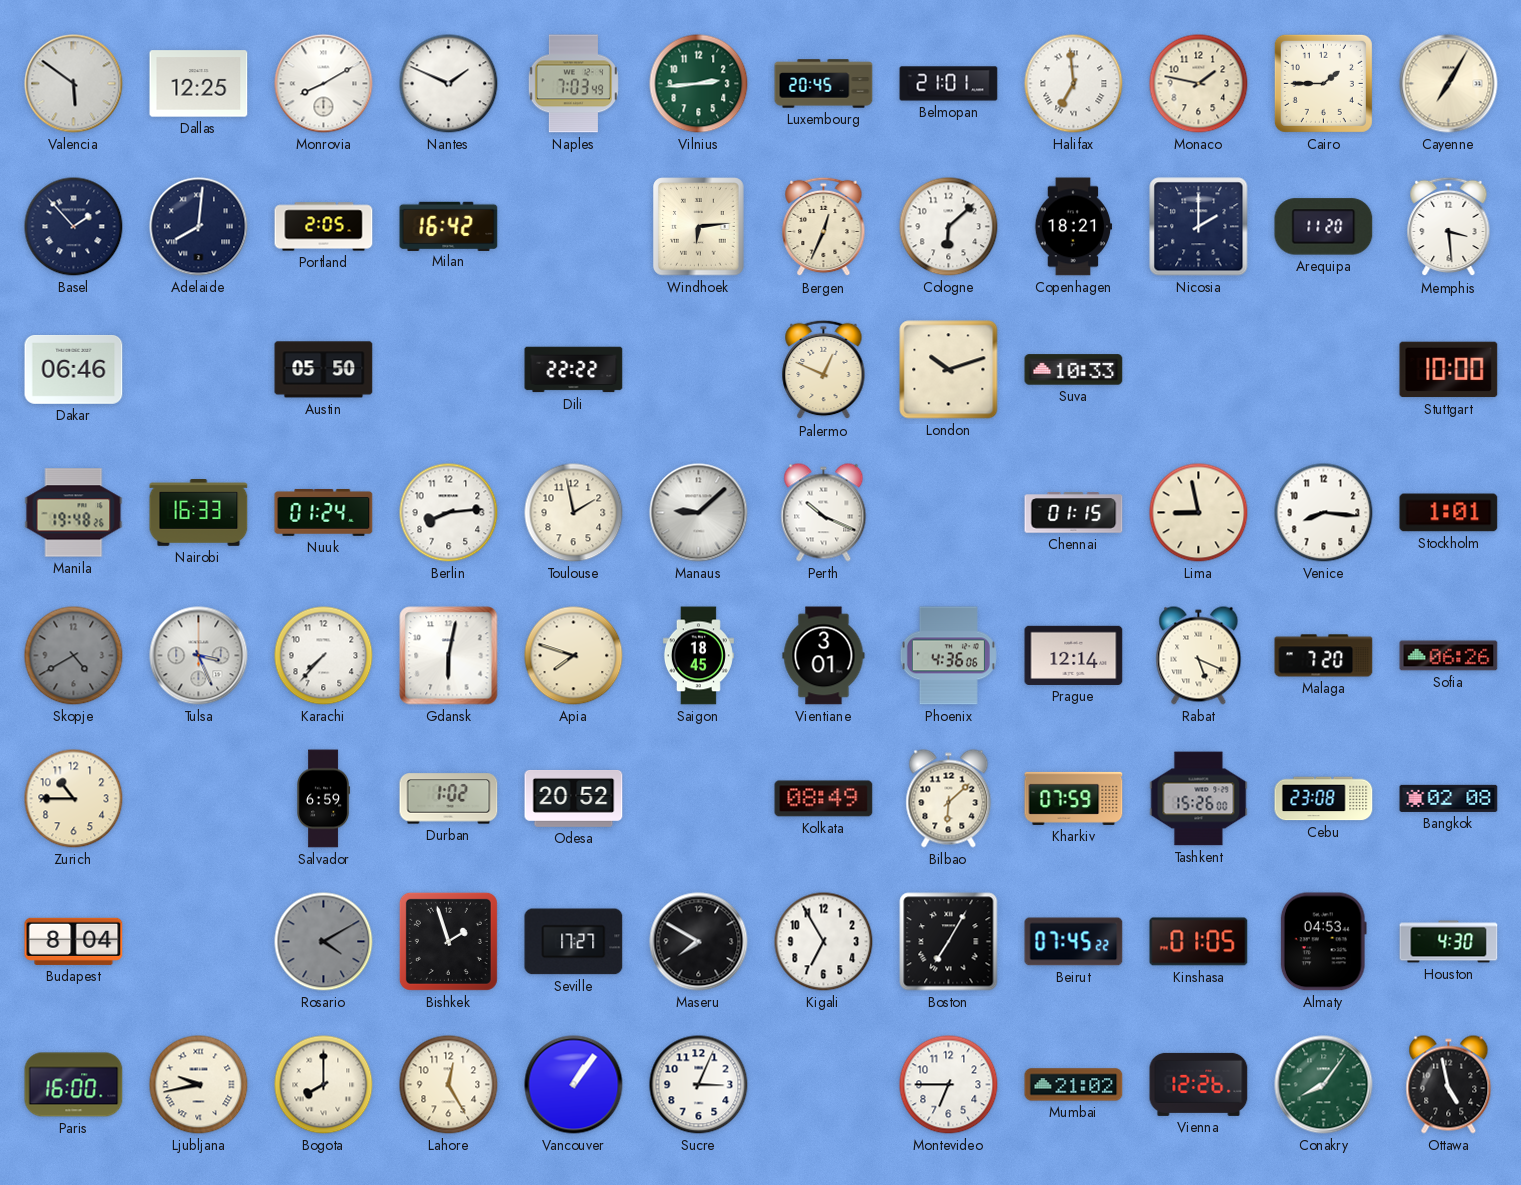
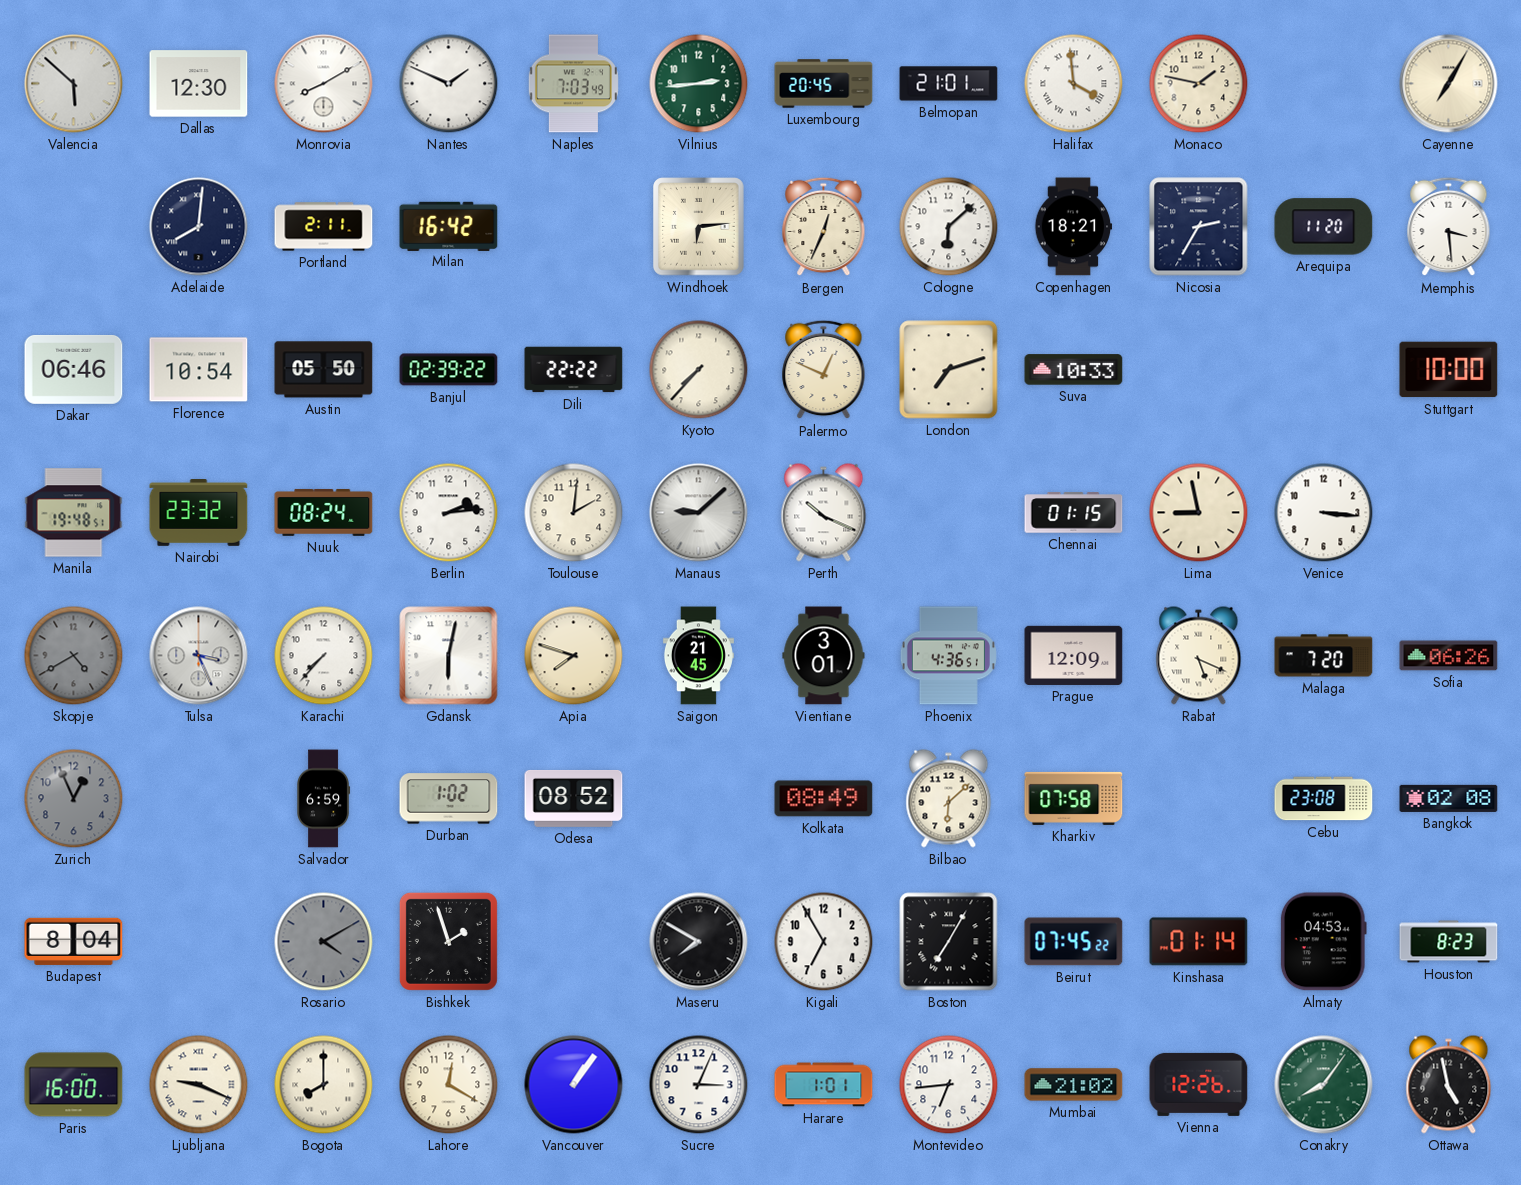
Valencia: 5:51 -> 5:52
Dallas: 12:25 -> 12:30
Halifax: 6:59 -> 3:59
Cairo: 1:45 -> none
Basel: 1:53 -> none
Portland: 2:05 -> 2:11
Nicosia: 2:00 -> 2:35
Florence: none -> 10:54
Banjul: none -> 02:39
Kyoto: none -> 7:37
London: 10:12 -> 7:12
Manila: 19:48:26 -> 19:48:51
Nairobi: 16:33 -> 23:32
Nuuk: 01:24 -> 08:24
Berlin: 8:14 -> 2:14
Toulouse: 1:58 -> 2:01
Venice: 8:16 -> 3:16
Stockholm: 1:01 -> none
Saigon: 18:45 -> 21:45
Phoenix: 4:36:06 -> 4:36:51
Prague: 12:14 -> 12:09
Zurich: 10:45 -> 12:56
Zurich dial: cream -> grey
Odesa: 20:52 -> 08:52
Kharkiv: 07:59 -> 07:58
Tashkent: 15:26 -> none
Seville: 17:27 -> none
Kinshasa: 01:05 -> 01:14
Houston: 4:30 -> 8:23
Ljubljana: 9:43 -> 9:19
Lahore: 12:25 -> 12:20
Harare: none -> 1:01
Montevideo: 6:45 -> 6:44
